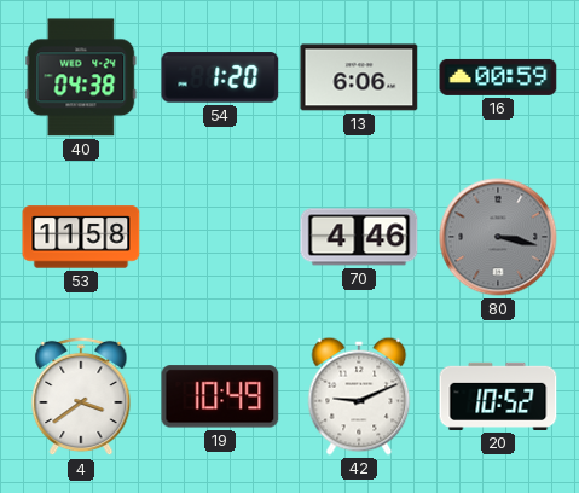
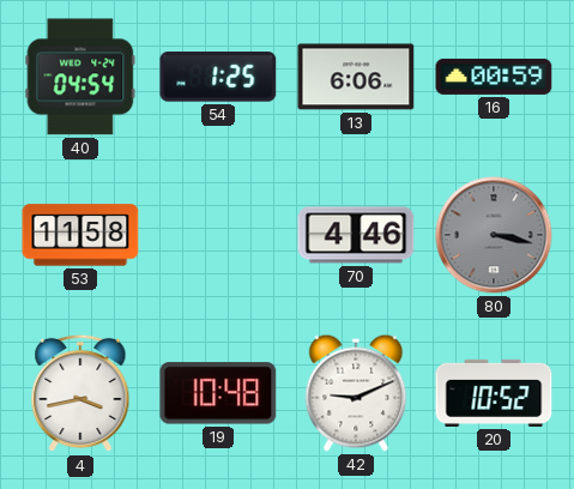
40: 04:38 -> 04:54
54: 1:20 -> 1:25
4: 3:39 -> 3:43
19: 10:49 -> 10:48
